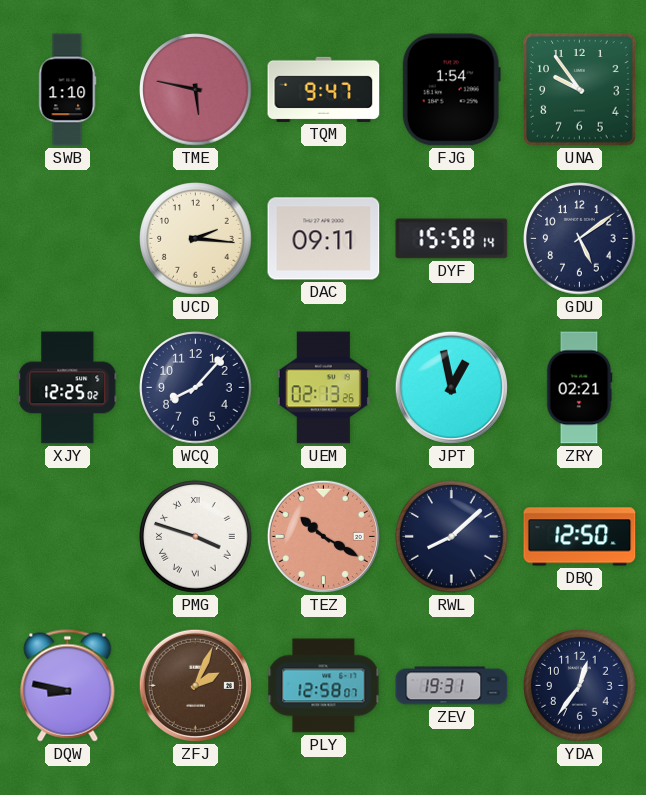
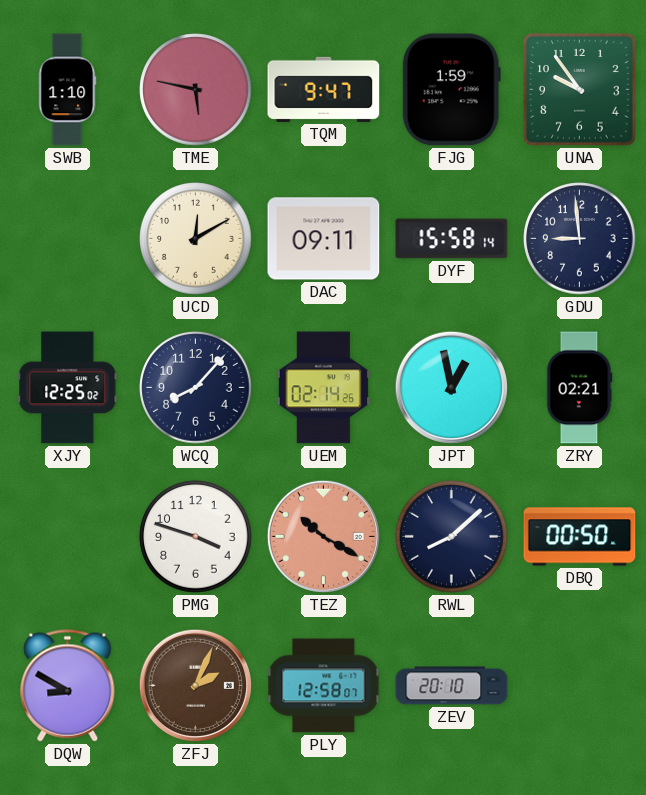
FJG: 1:54 -> 1:59
UCD: 2:16 -> 12:10
GDU: 5:09 -> 8:59
UEM: 02:13 -> 02:14
PMG numerals: Roman -> Arabic
DBQ: 12:50 -> 00:50
DQW: 8:47 -> 8:50
ZEV: 19:31 -> 20:10
YDA: 12:36 -> none
